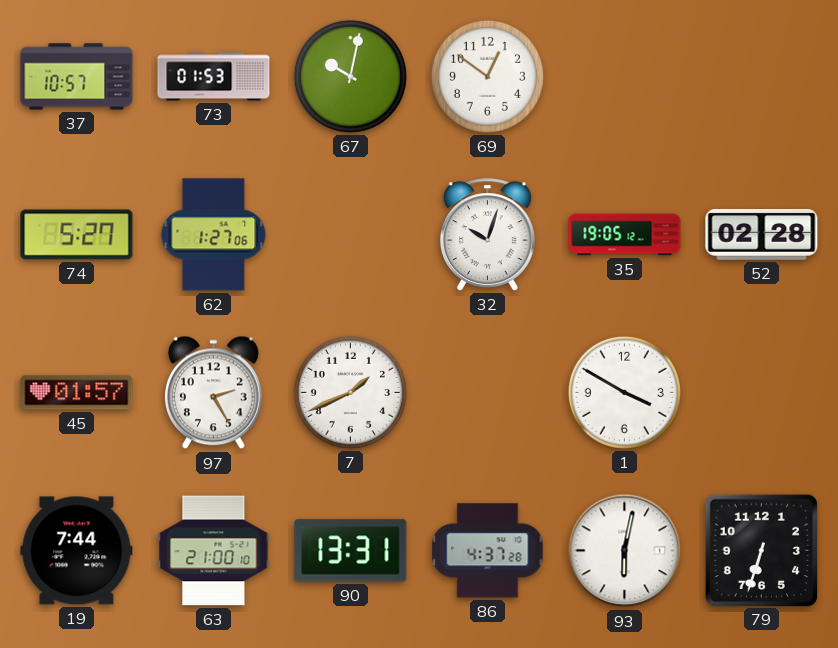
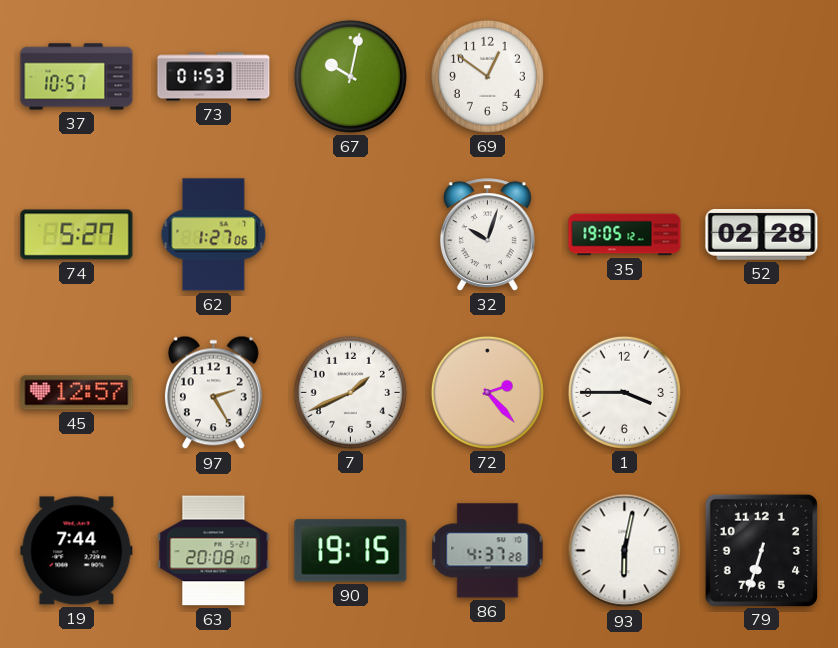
45: 01:57 -> 12:57
72: none -> 2:23
1: 3:50 -> 3:45
63: 21:00 -> 20:08
90: 13:31 -> 19:15
